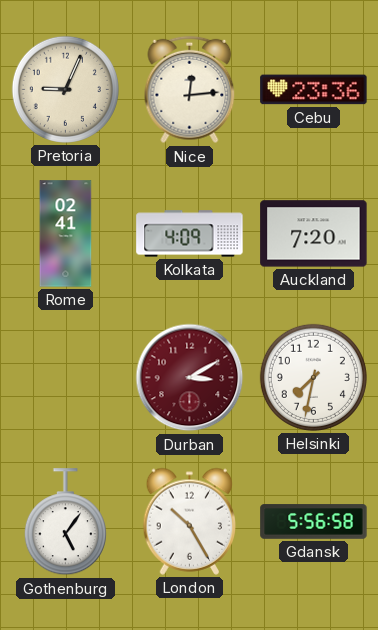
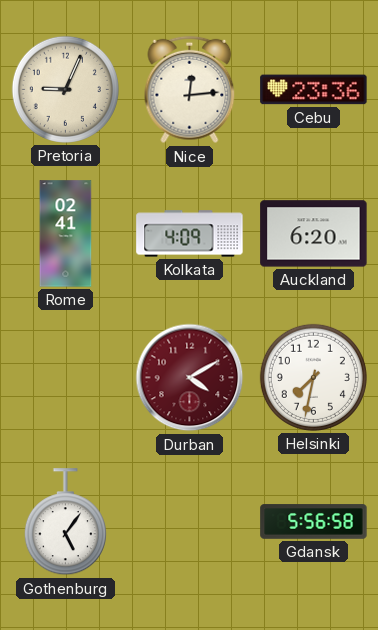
Auckland: 7:20 -> 6:20
Durban: 3:10 -> 4:10
London: 10:25 -> none
